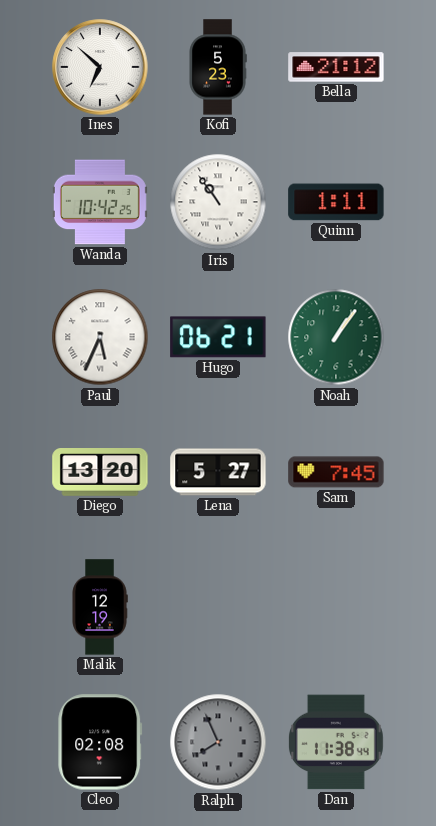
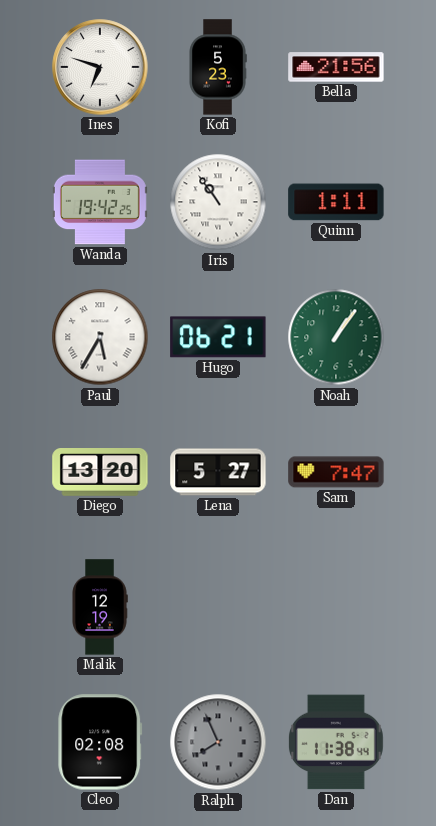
Ines: 6:52 -> 6:48
Bella: 21:12 -> 21:56
Wanda: 10:42 -> 19:42
Paul: 5:34 -> 5:35
Sam: 7:45 -> 7:47
